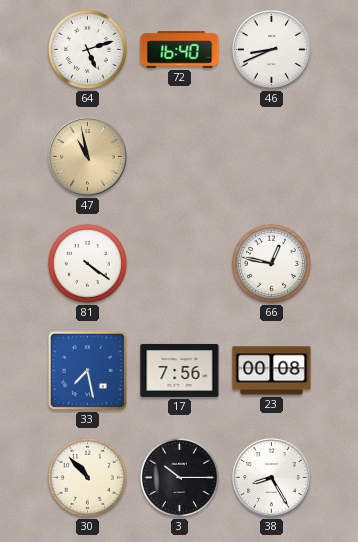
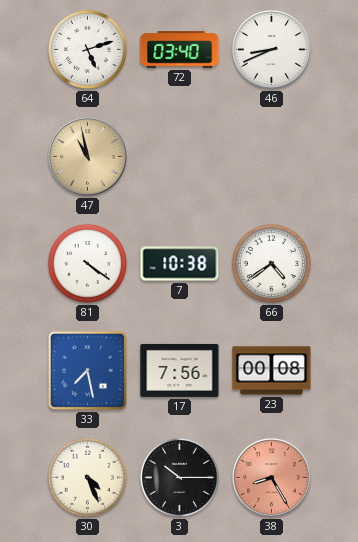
72: 16:40 -> 03:40
7: none -> 10:38
66: 12:47 -> 4:39
30: 10:53 -> 4:26
38 dial: white -> salmon
